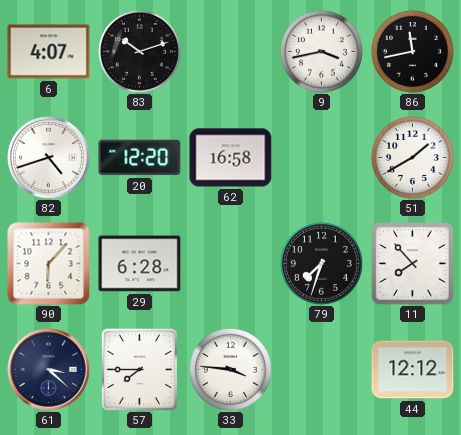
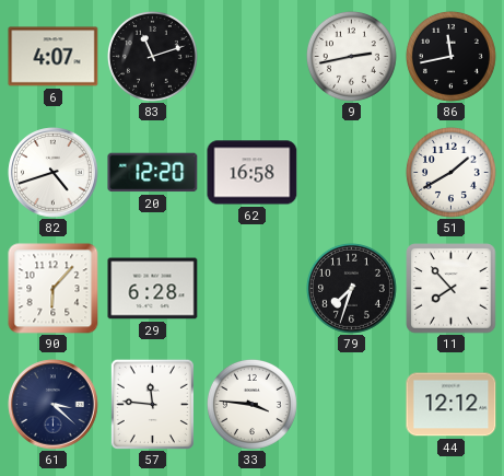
83: 10:12 -> 11:12
9: 3:43 -> 2:43
57: 7:45 -> 11:46
